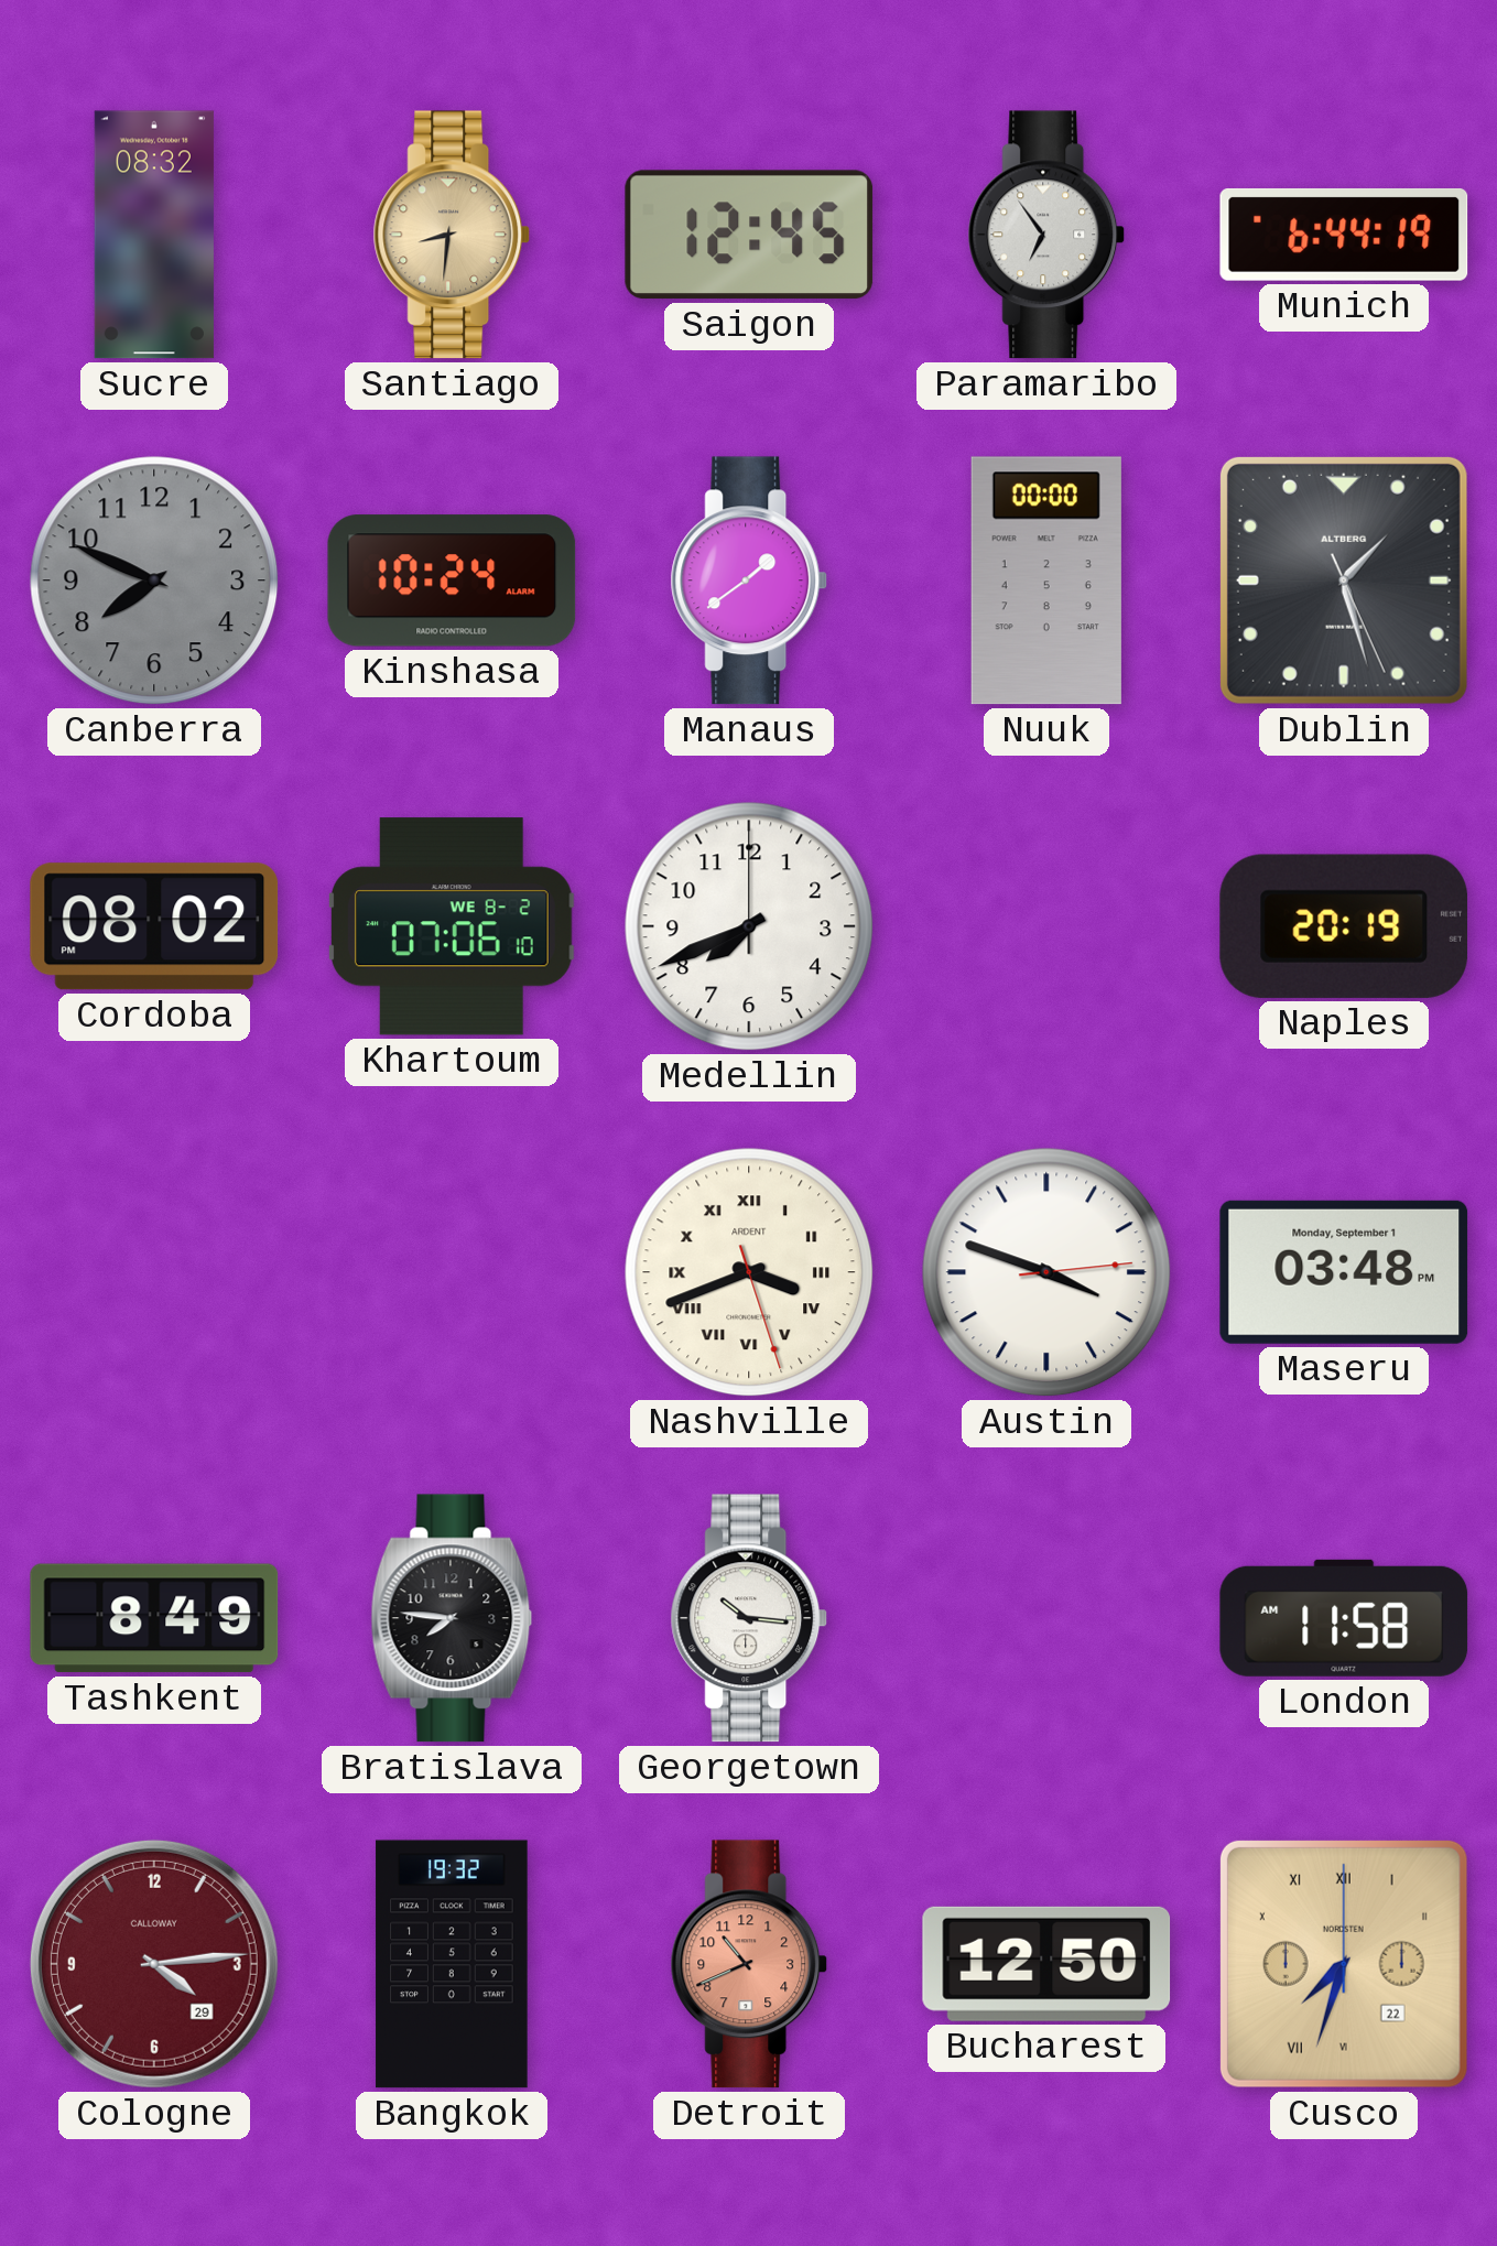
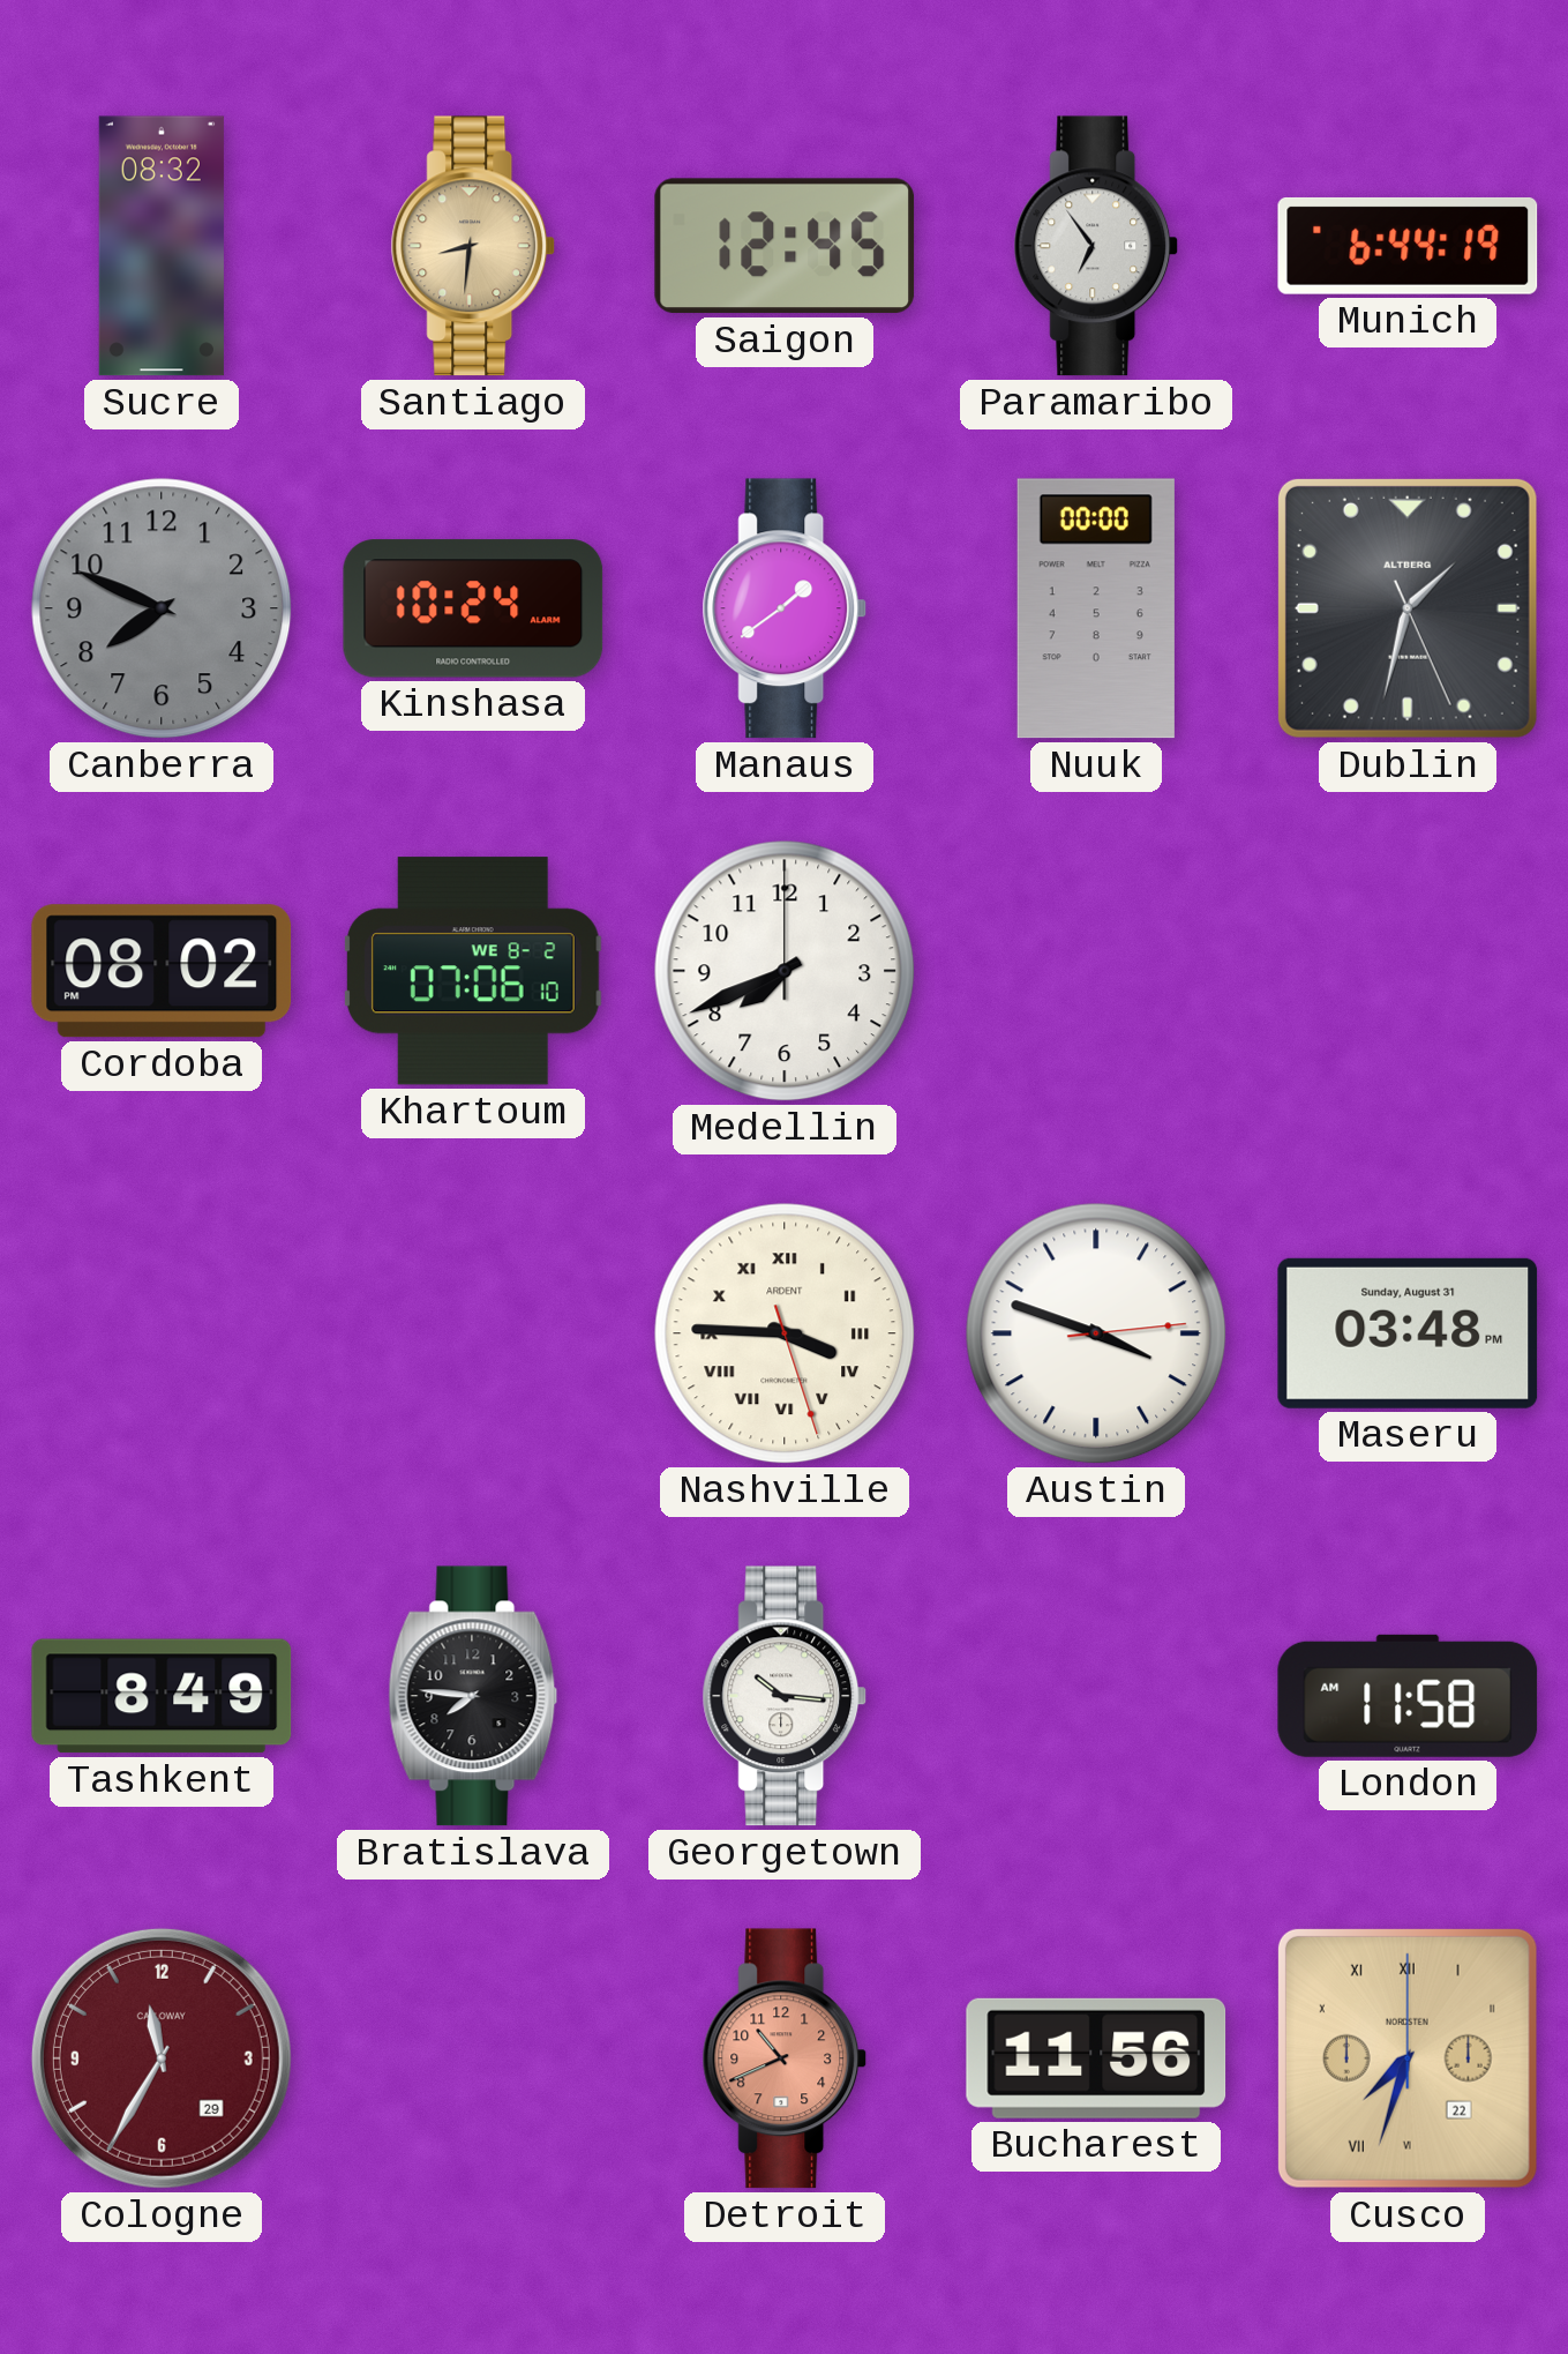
Dublin: 1:27 -> 1:32
Naples: 20:19 -> none
Nashville: 3:41 -> 3:45
Maseru date: Monday, September 1 -> Sunday, August 31
Cologne: 4:14 -> 11:35
Bangkok: 19:32 -> none
Bucharest: 12:50 -> 11:56
